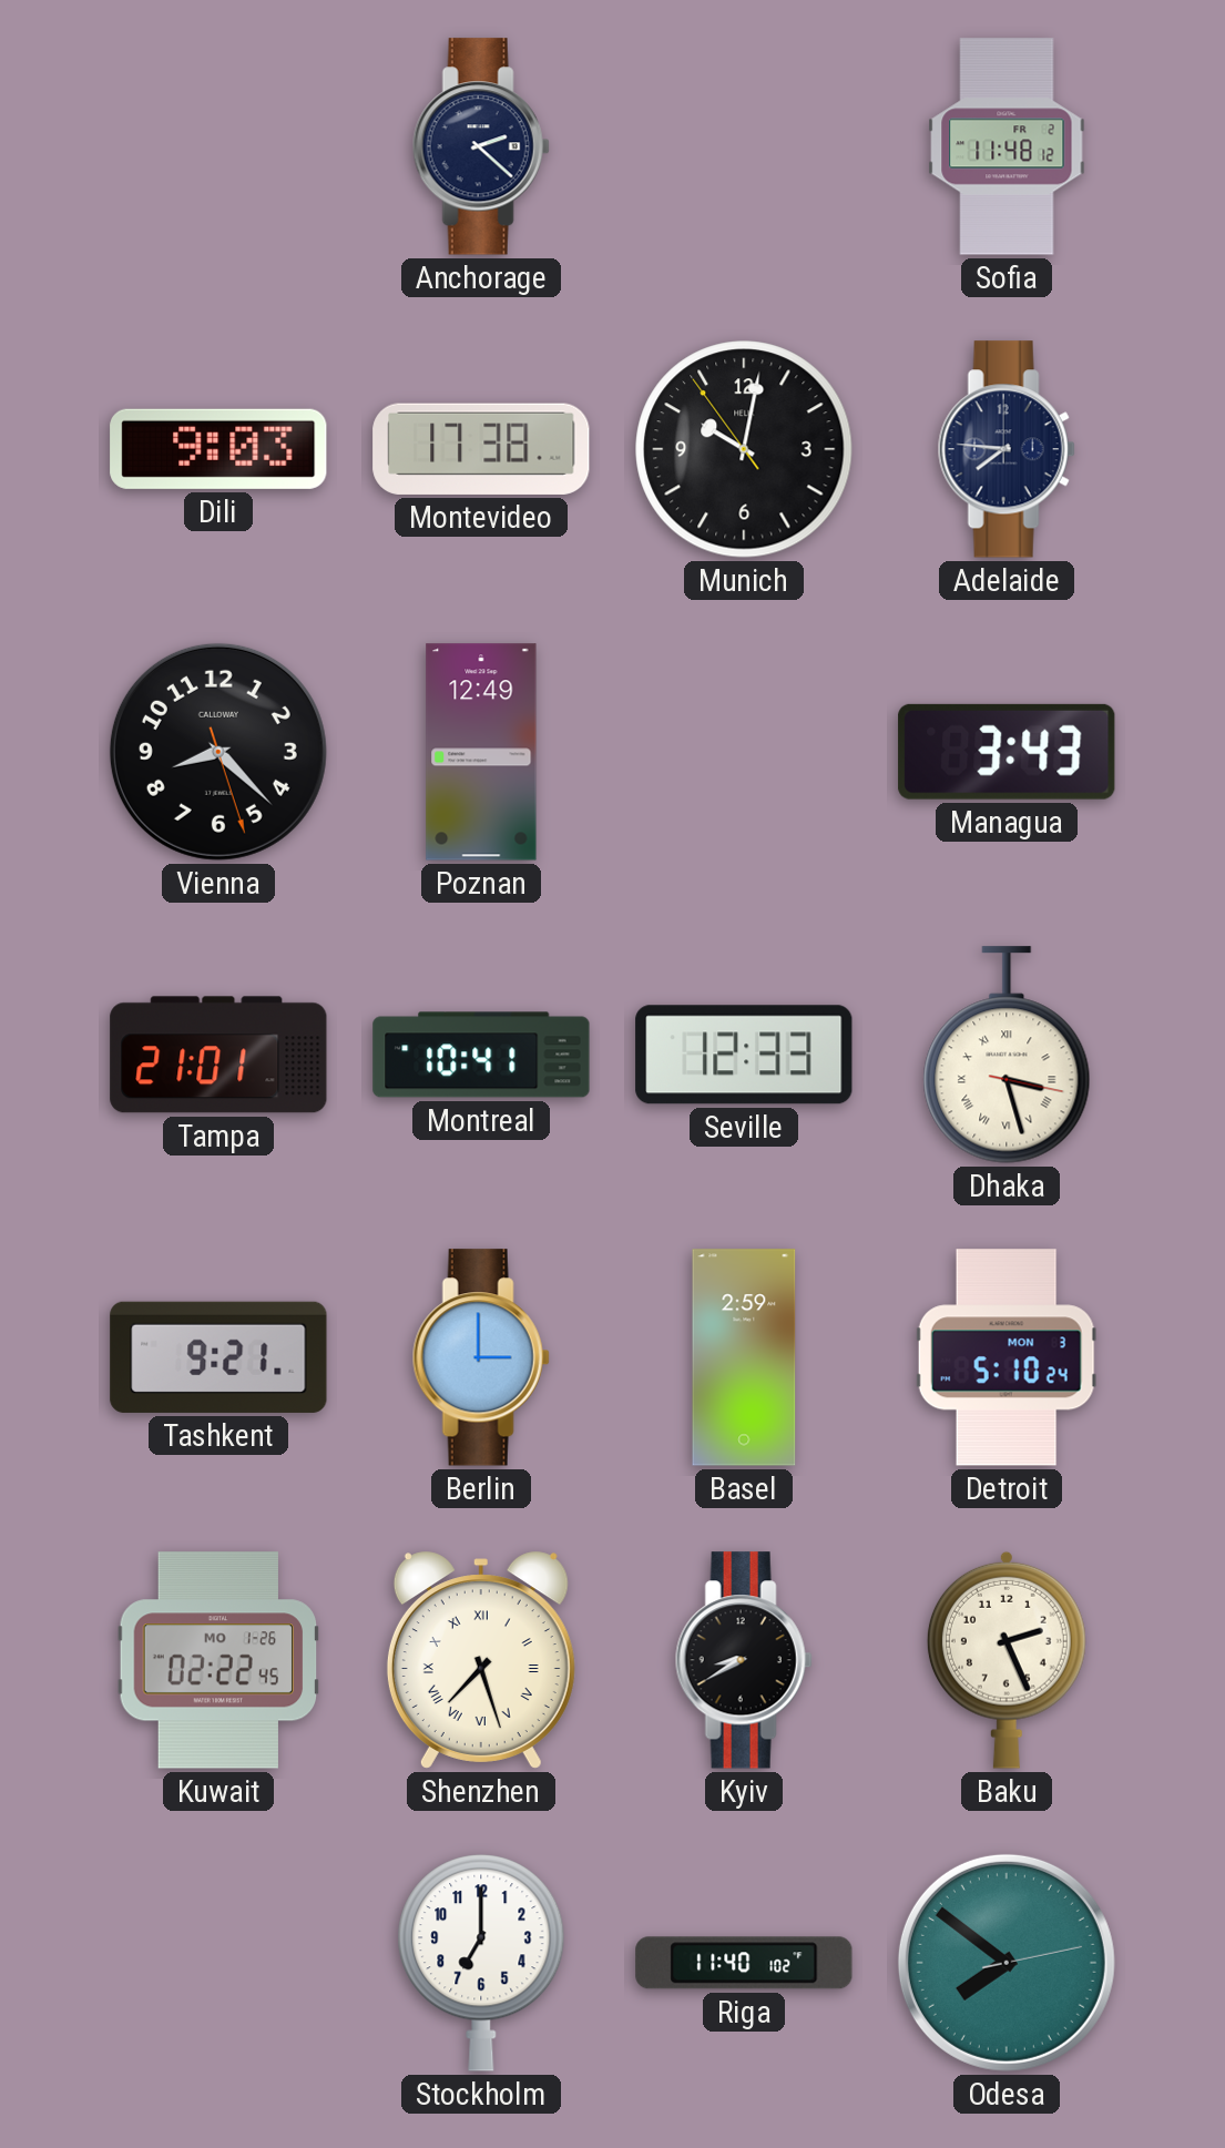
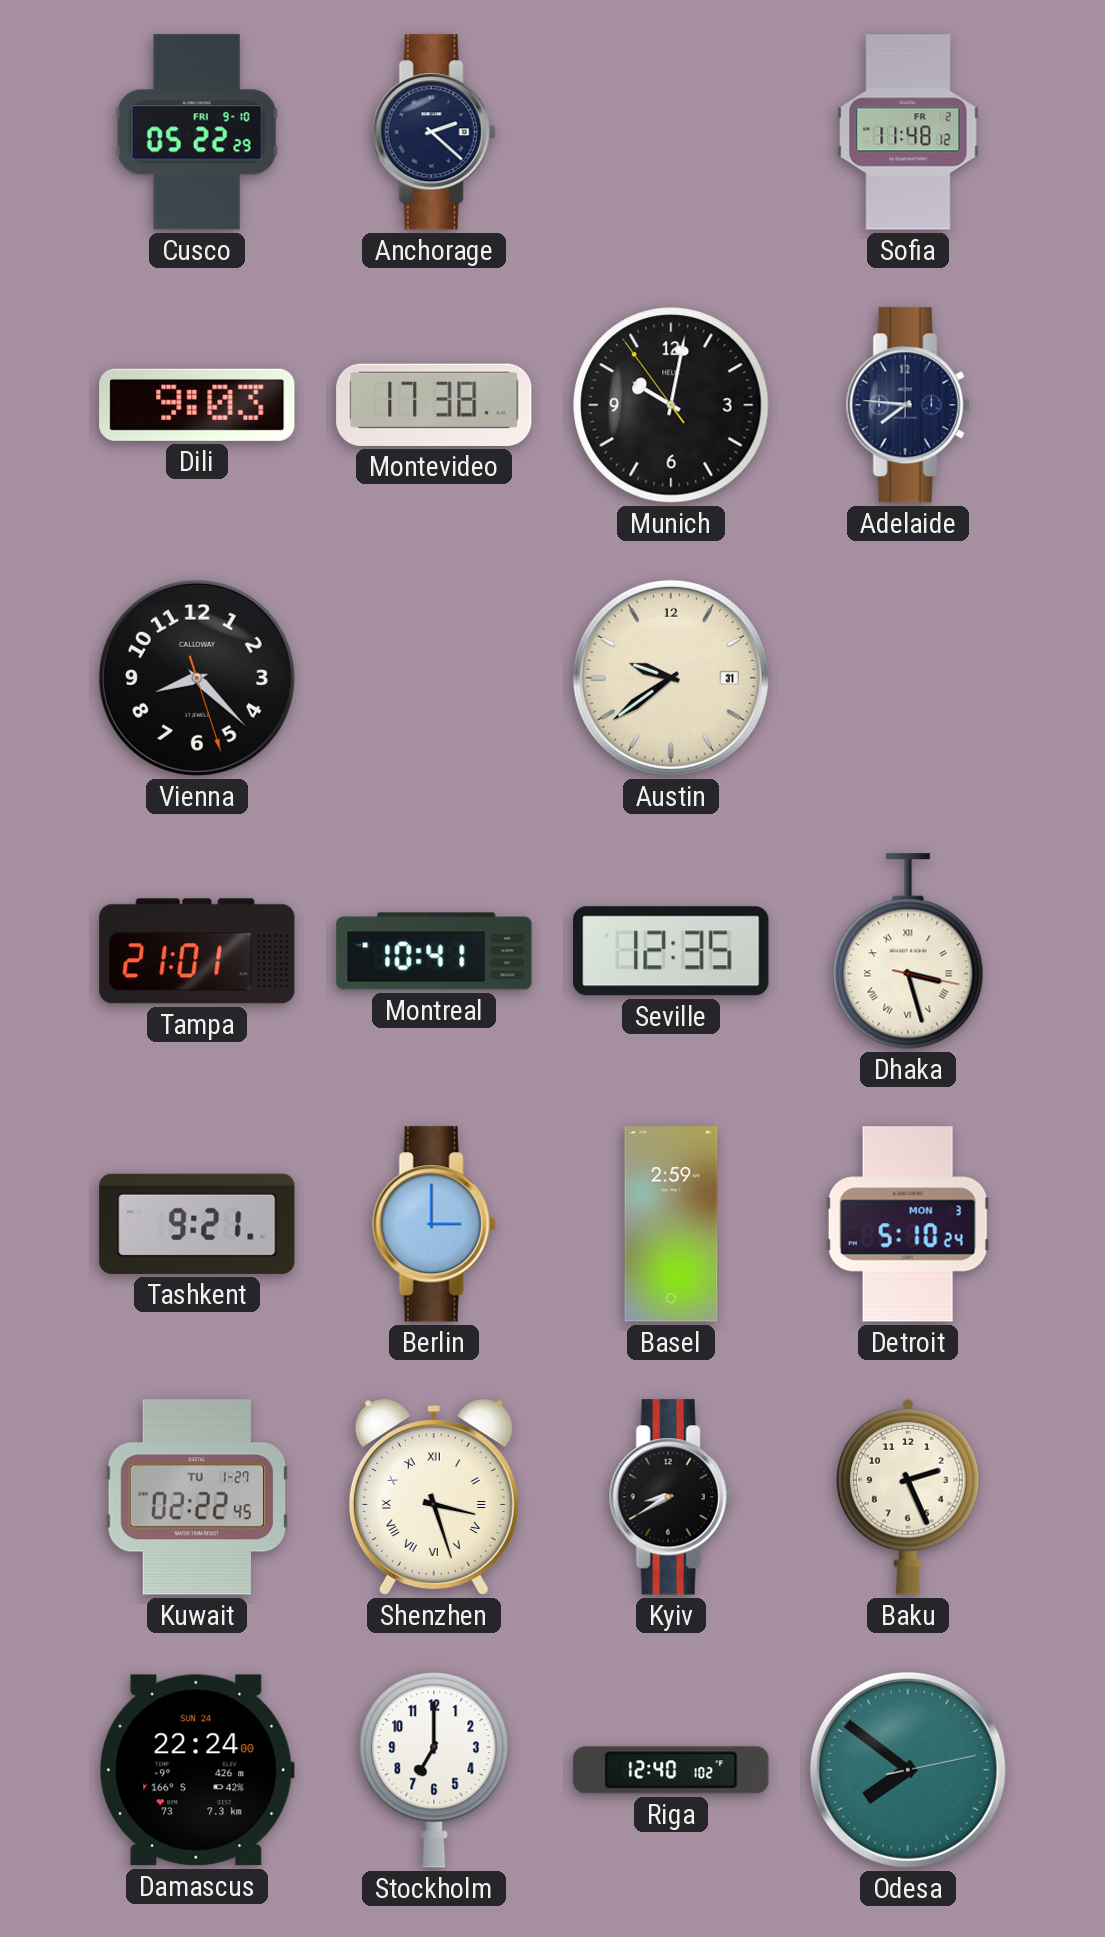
Cusco: none -> 05:22
Poznan: 12:49 -> none
Austin: none -> 9:39
Managua: 3:43 -> none
Seville: 12:33 -> 12:35
Kuwait date: MO 1-26 -> TU 1-27
Shenzhen: 7:27 -> 3:27
Damascus: none -> 22:24
Riga: 11:40 -> 12:40
